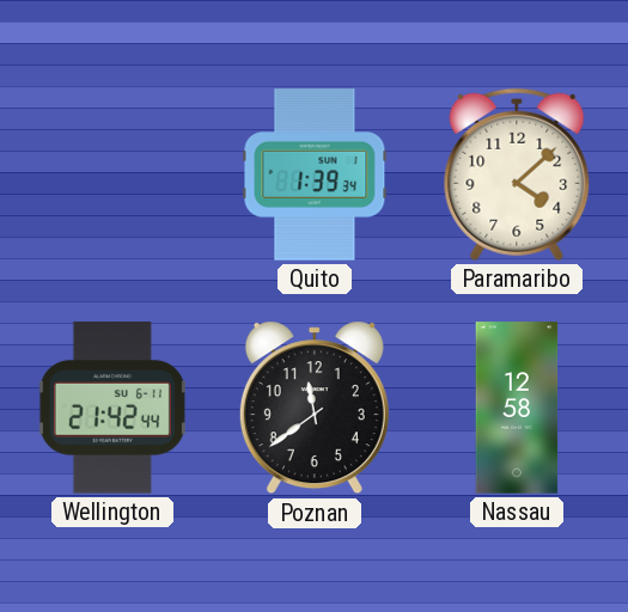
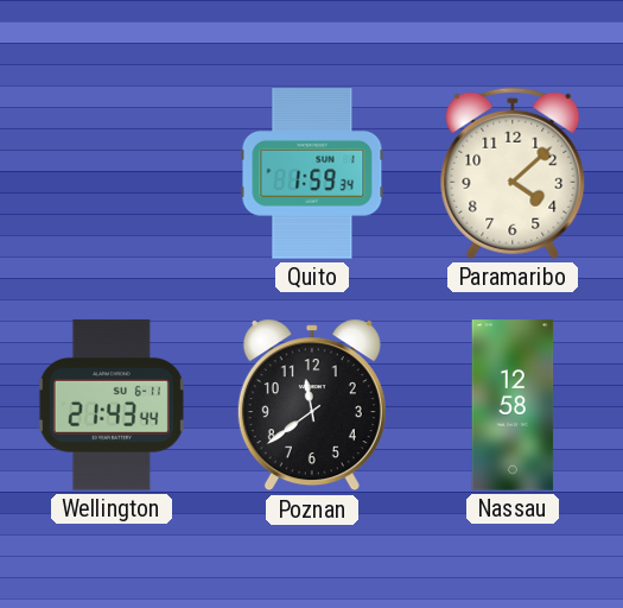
Quito: 1:39 -> 1:59
Wellington: 21:42 -> 21:43
